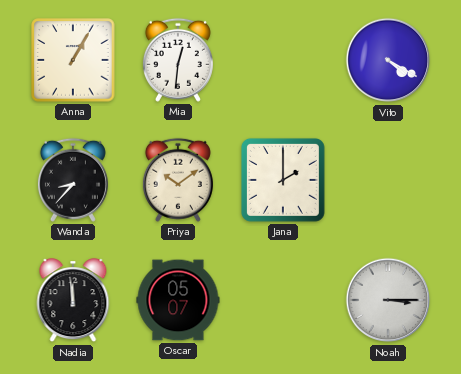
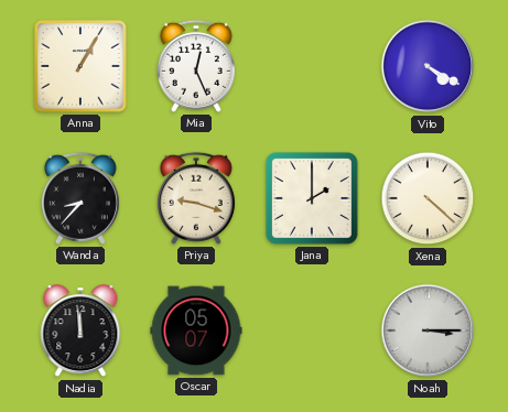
Mia: 12:31 -> 12:26
Priya: 10:09 -> 9:18
Xena: none -> 4:22
